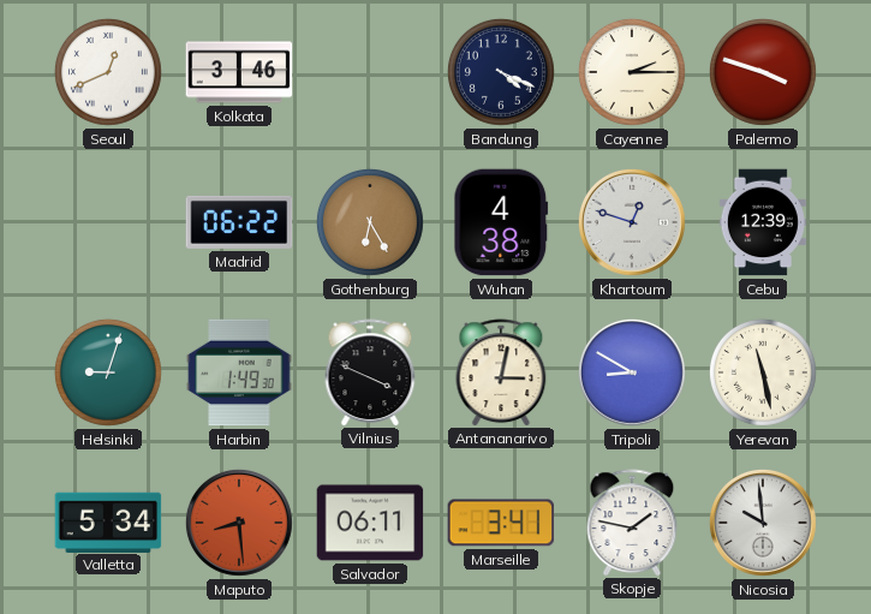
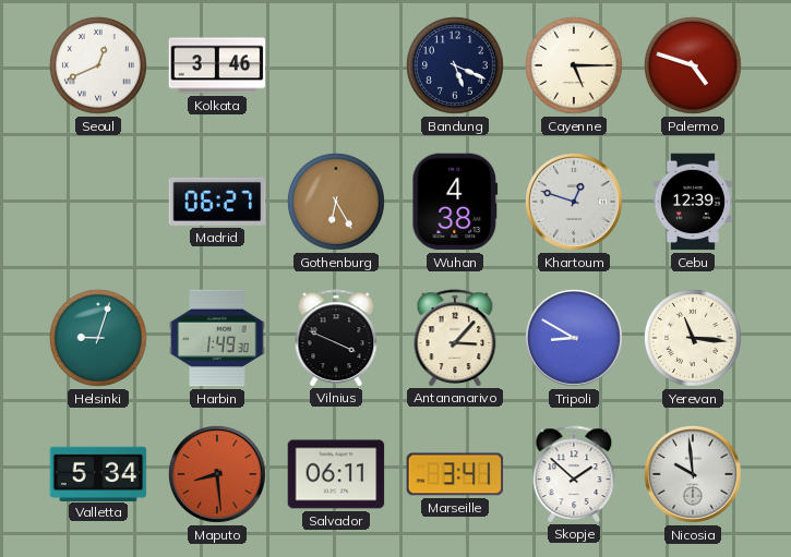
Bandung: 4:19 -> 5:19
Cayenne: 2:15 -> 5:15
Palermo: 3:48 -> 4:48
Madrid: 06:22 -> 06:27
Antananarivo: 3:02 -> 3:07
Yerevan: 11:28 -> 11:16
Skopje: 1:47 -> 1:52
